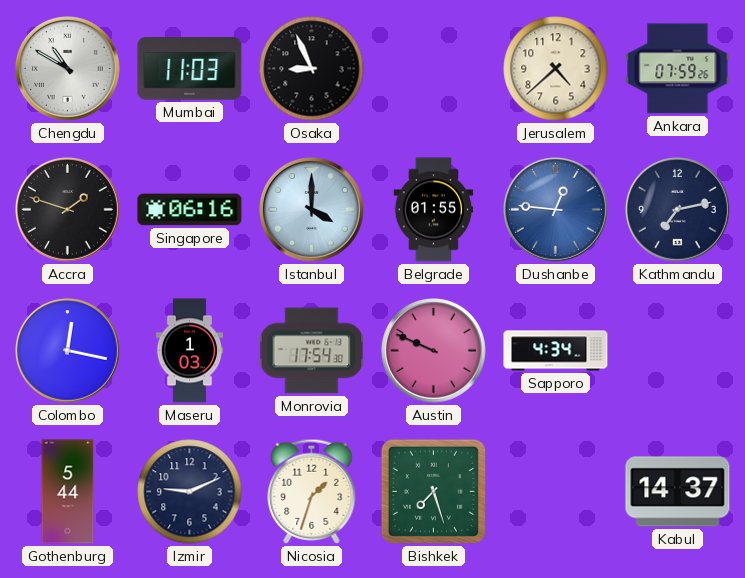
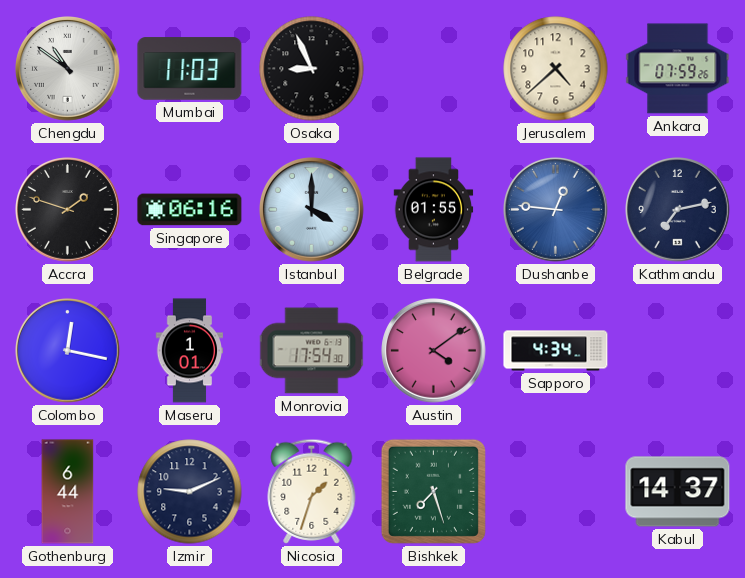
Chengdu: 10:50 -> 10:51
Maseru: 1:03 -> 1:01
Austin: 9:49 -> 4:09
Gothenburg: 5:44 -> 6:44
